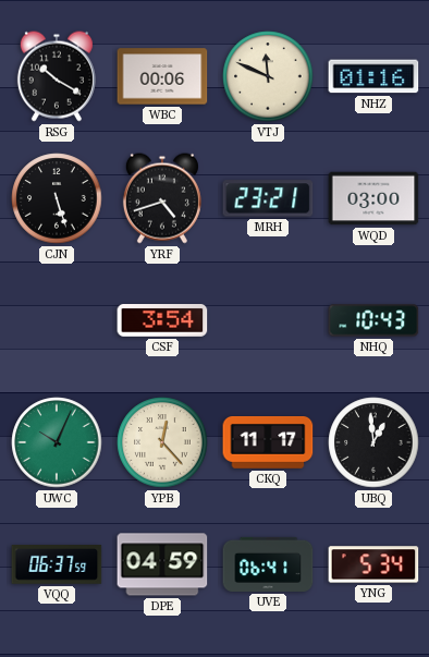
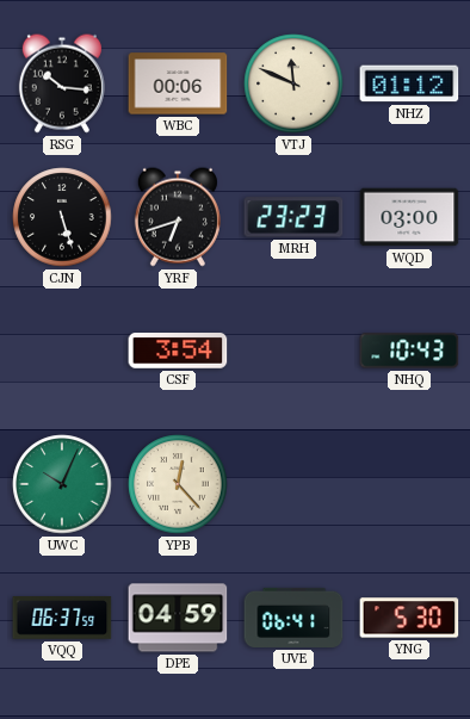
RSG: 10:20 -> 10:16
NHZ: 01:16 -> 01:12
YRF: 4:42 -> 6:42
MRH: 23:21 -> 23:23
CKQ: 11:17 -> none
UBQ: 12:59 -> none
YNG: 5:34 -> 5:30
